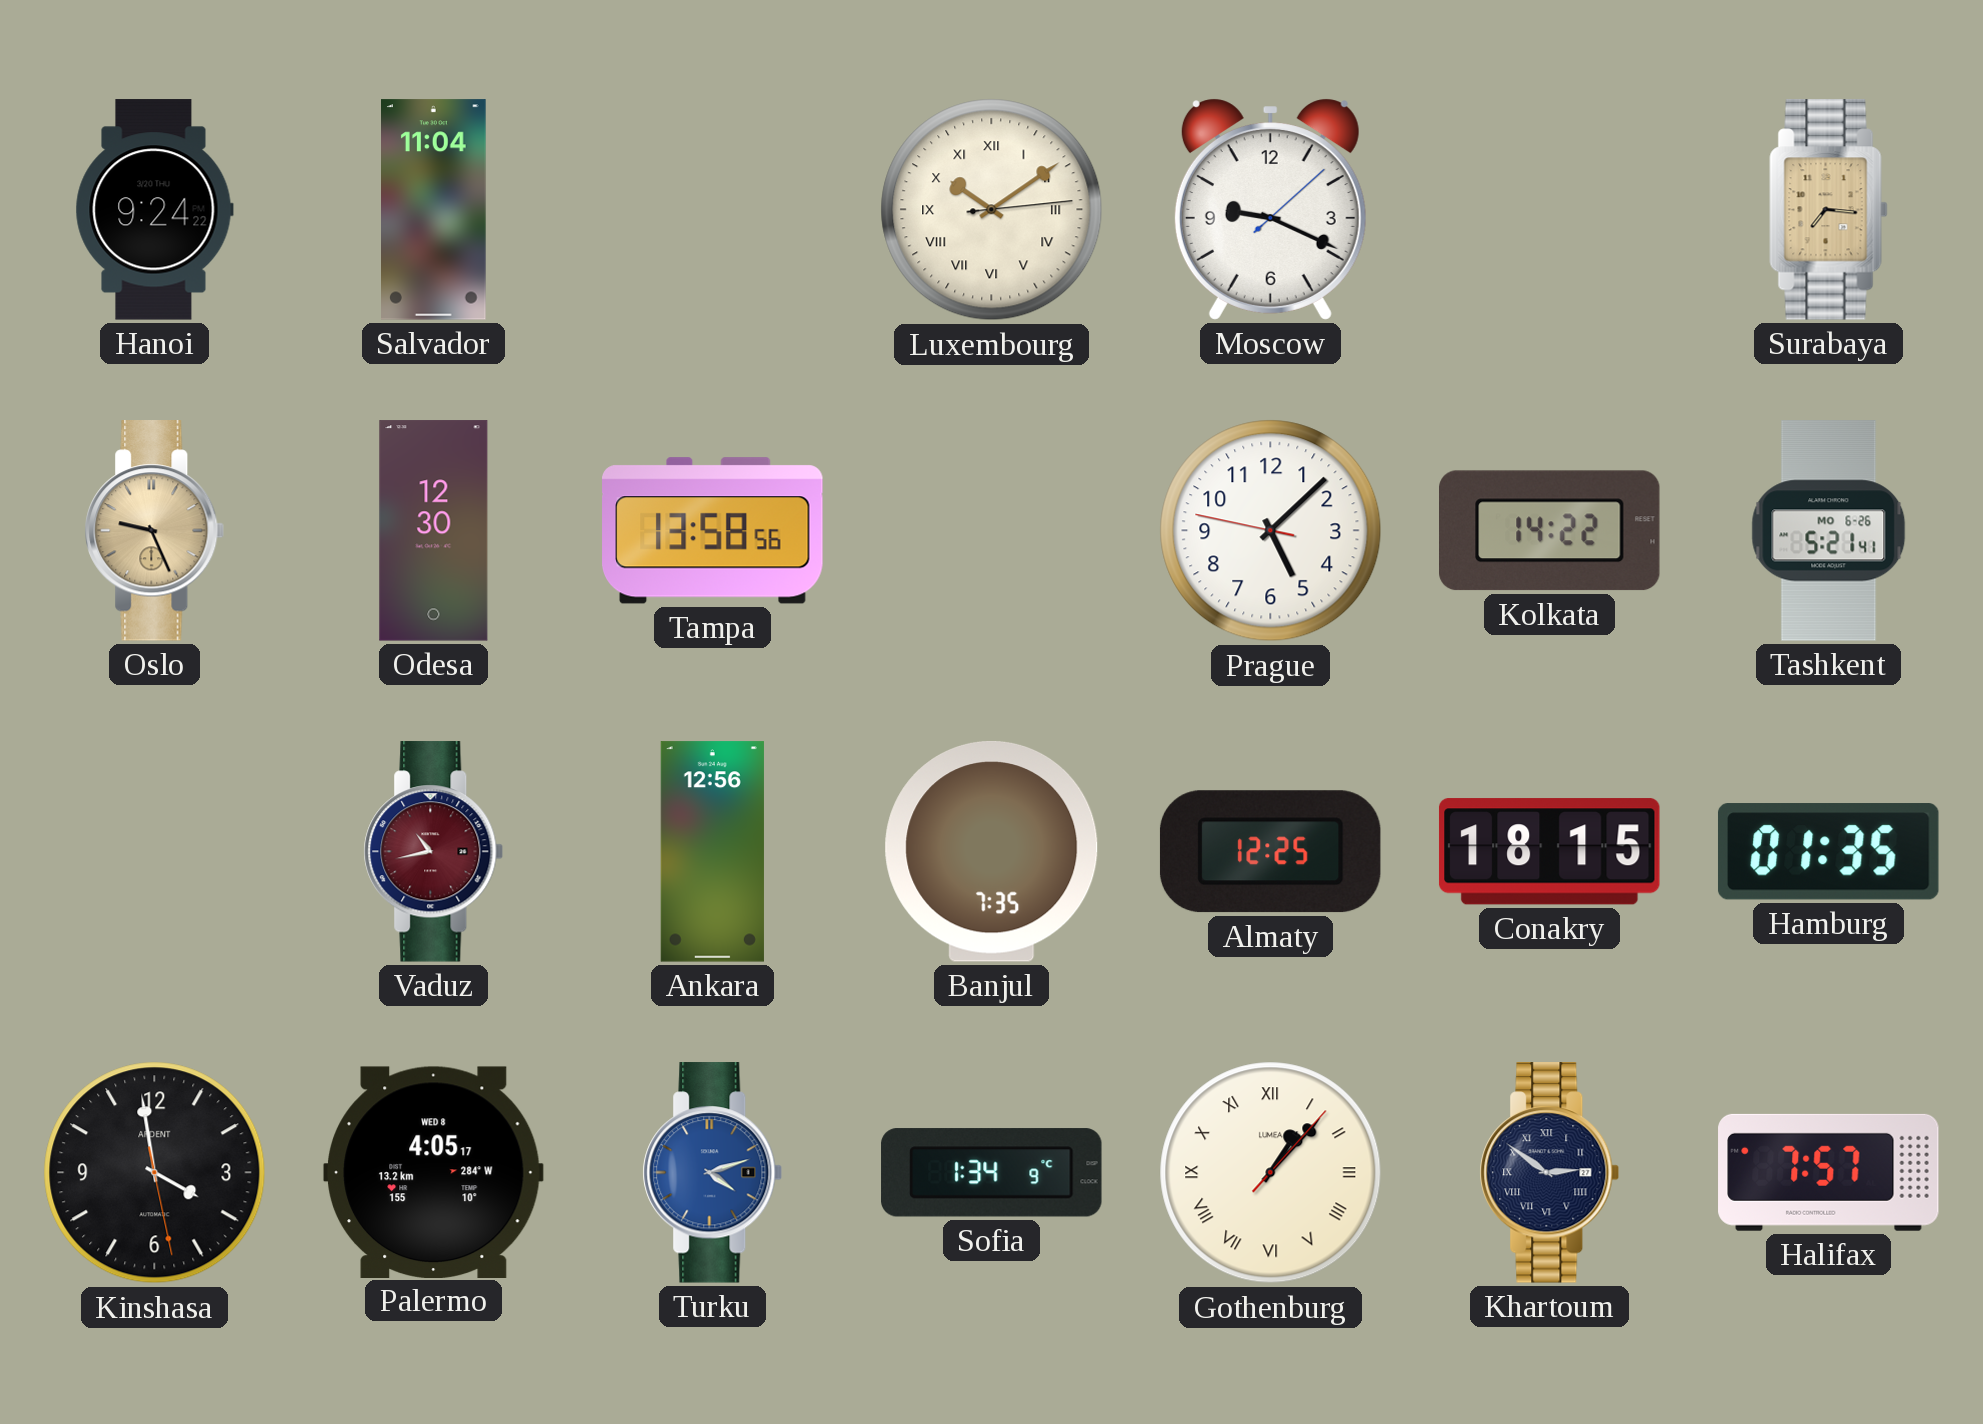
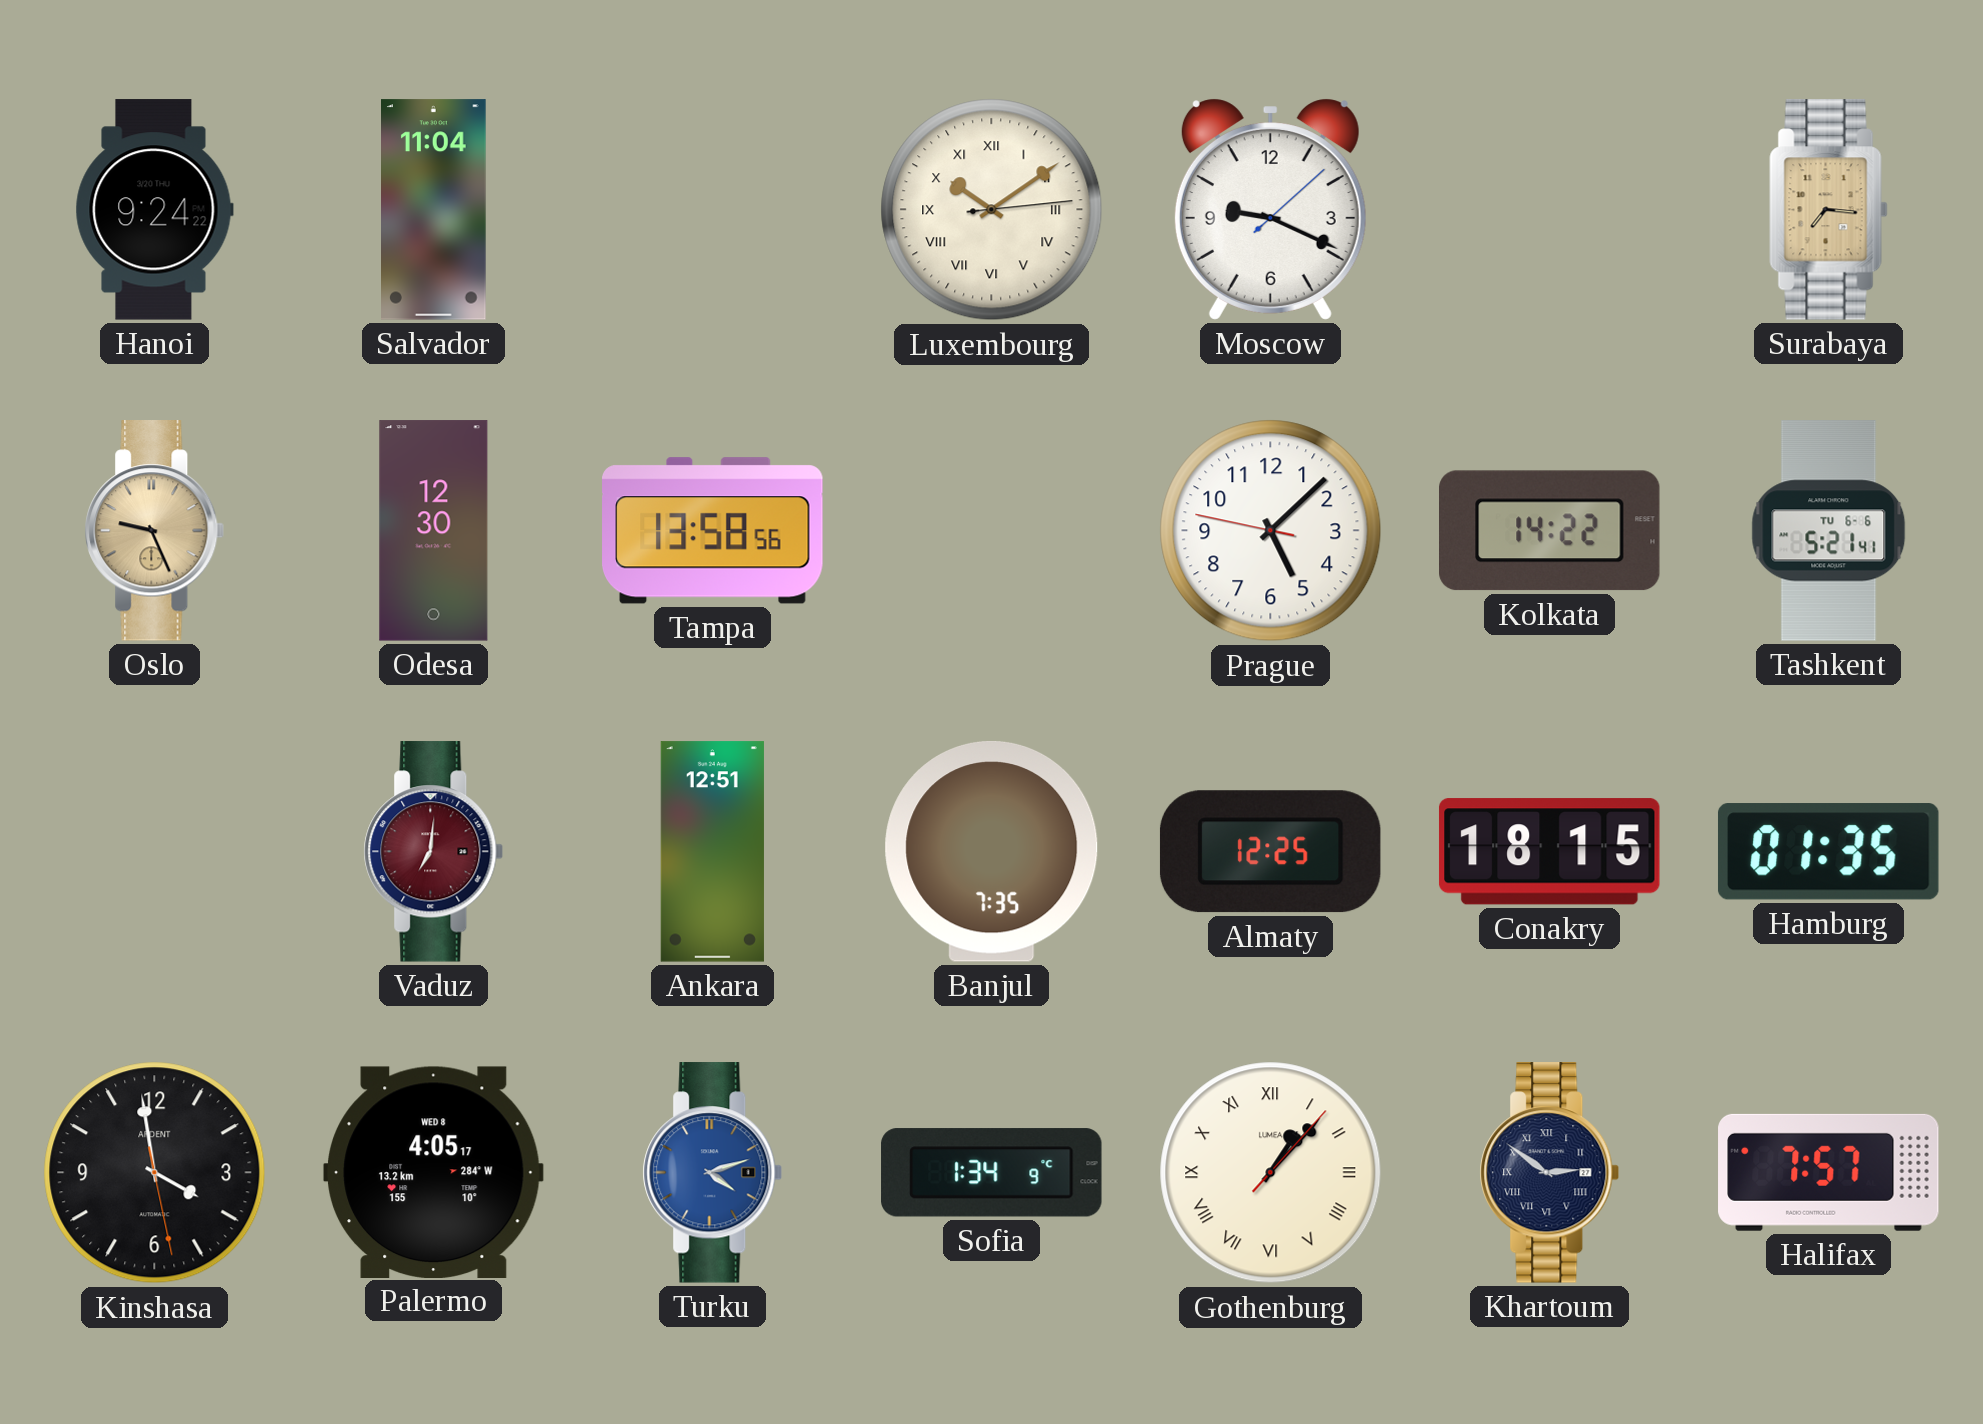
Tashkent date: MO 6-26 -> TU 6-6
Vaduz: 10:43 -> 7:01
Ankara: 12:56 -> 12:51
